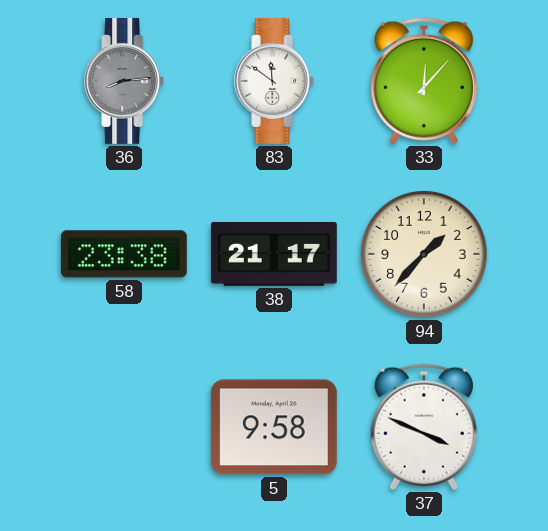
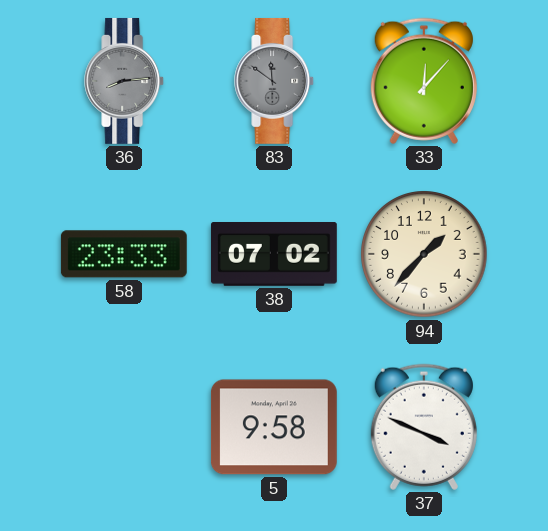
83 dial: white -> grey
58: 23:38 -> 23:33
38: 21:17 -> 07:02
